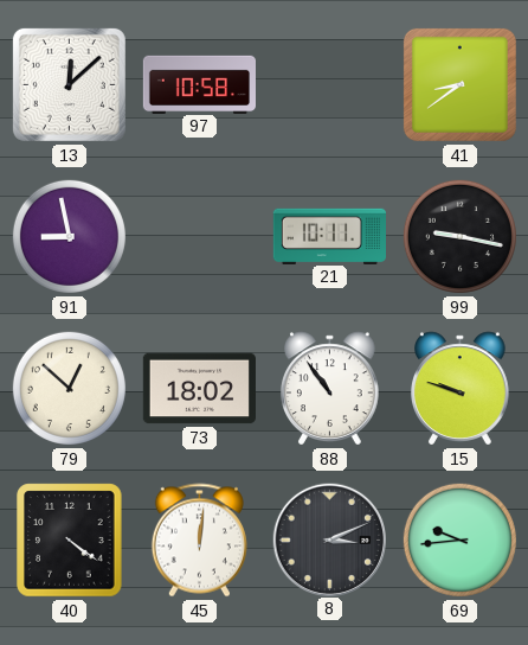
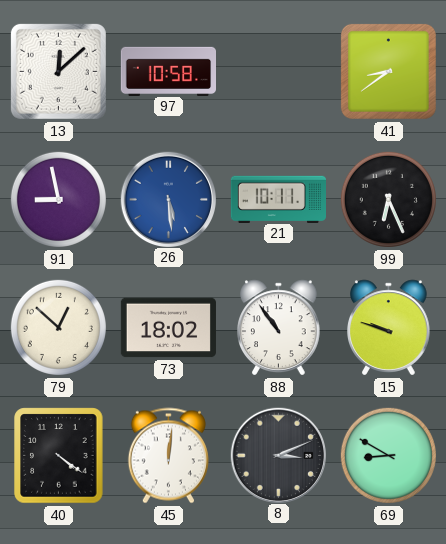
26: none -> 5:29
99: 9:17 -> 6:26
69: 9:44 -> 8:50
